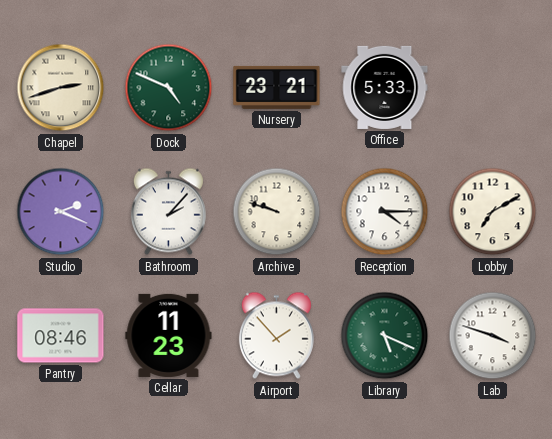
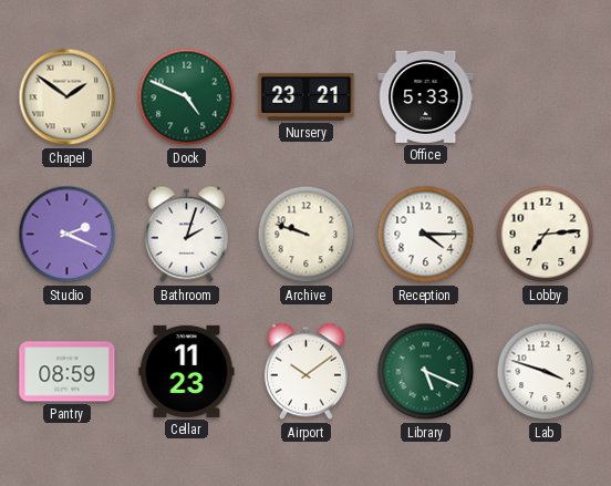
Chapel: 2:42 -> 1:51
Bathroom: 2:07 -> 2:03
Lobby: 7:10 -> 7:14
Pantry: 08:46 -> 08:59
Airport: 1:53 -> 10:09
